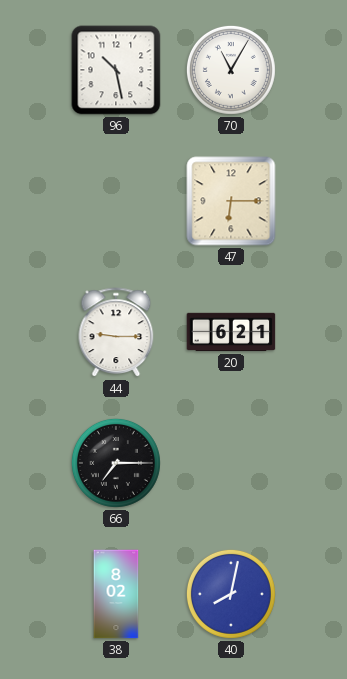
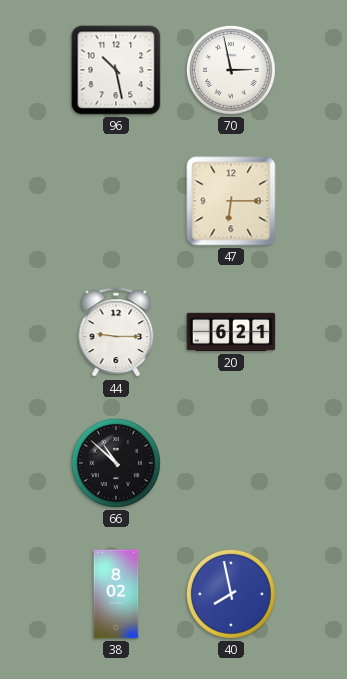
70: 11:05 -> 2:58
66: 7:15 -> 10:52
40: 8:02 -> 7:58
